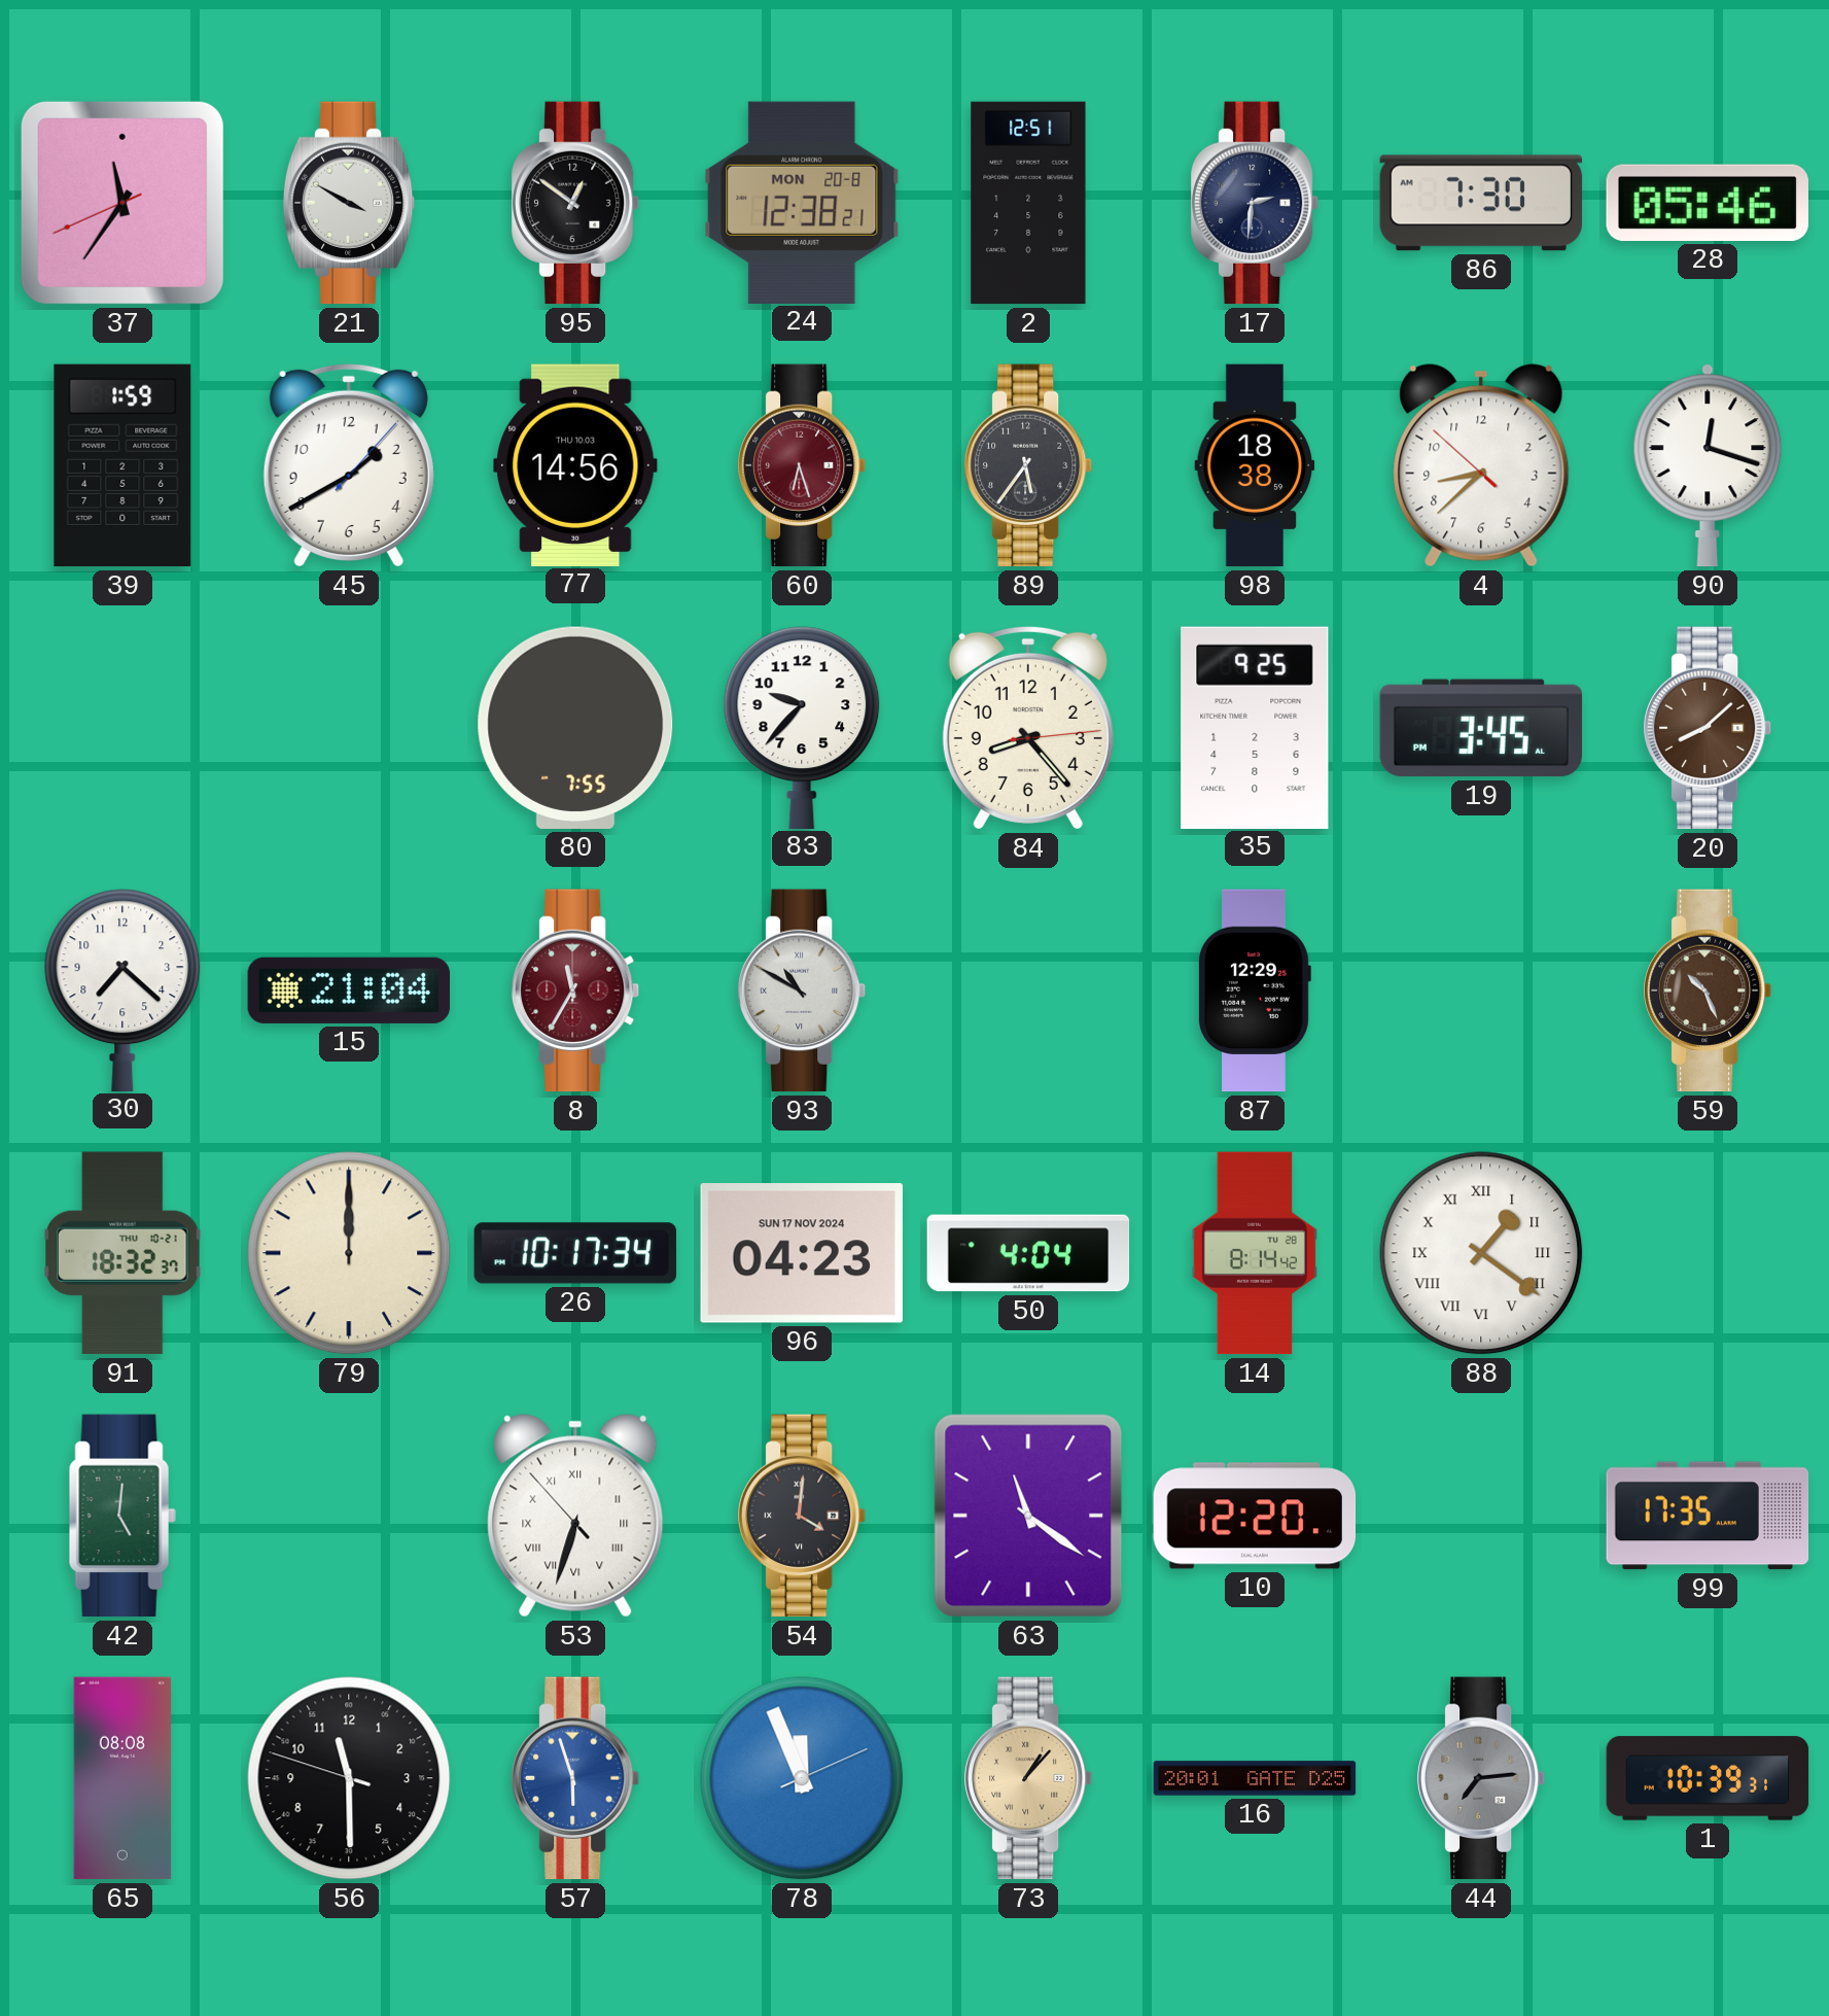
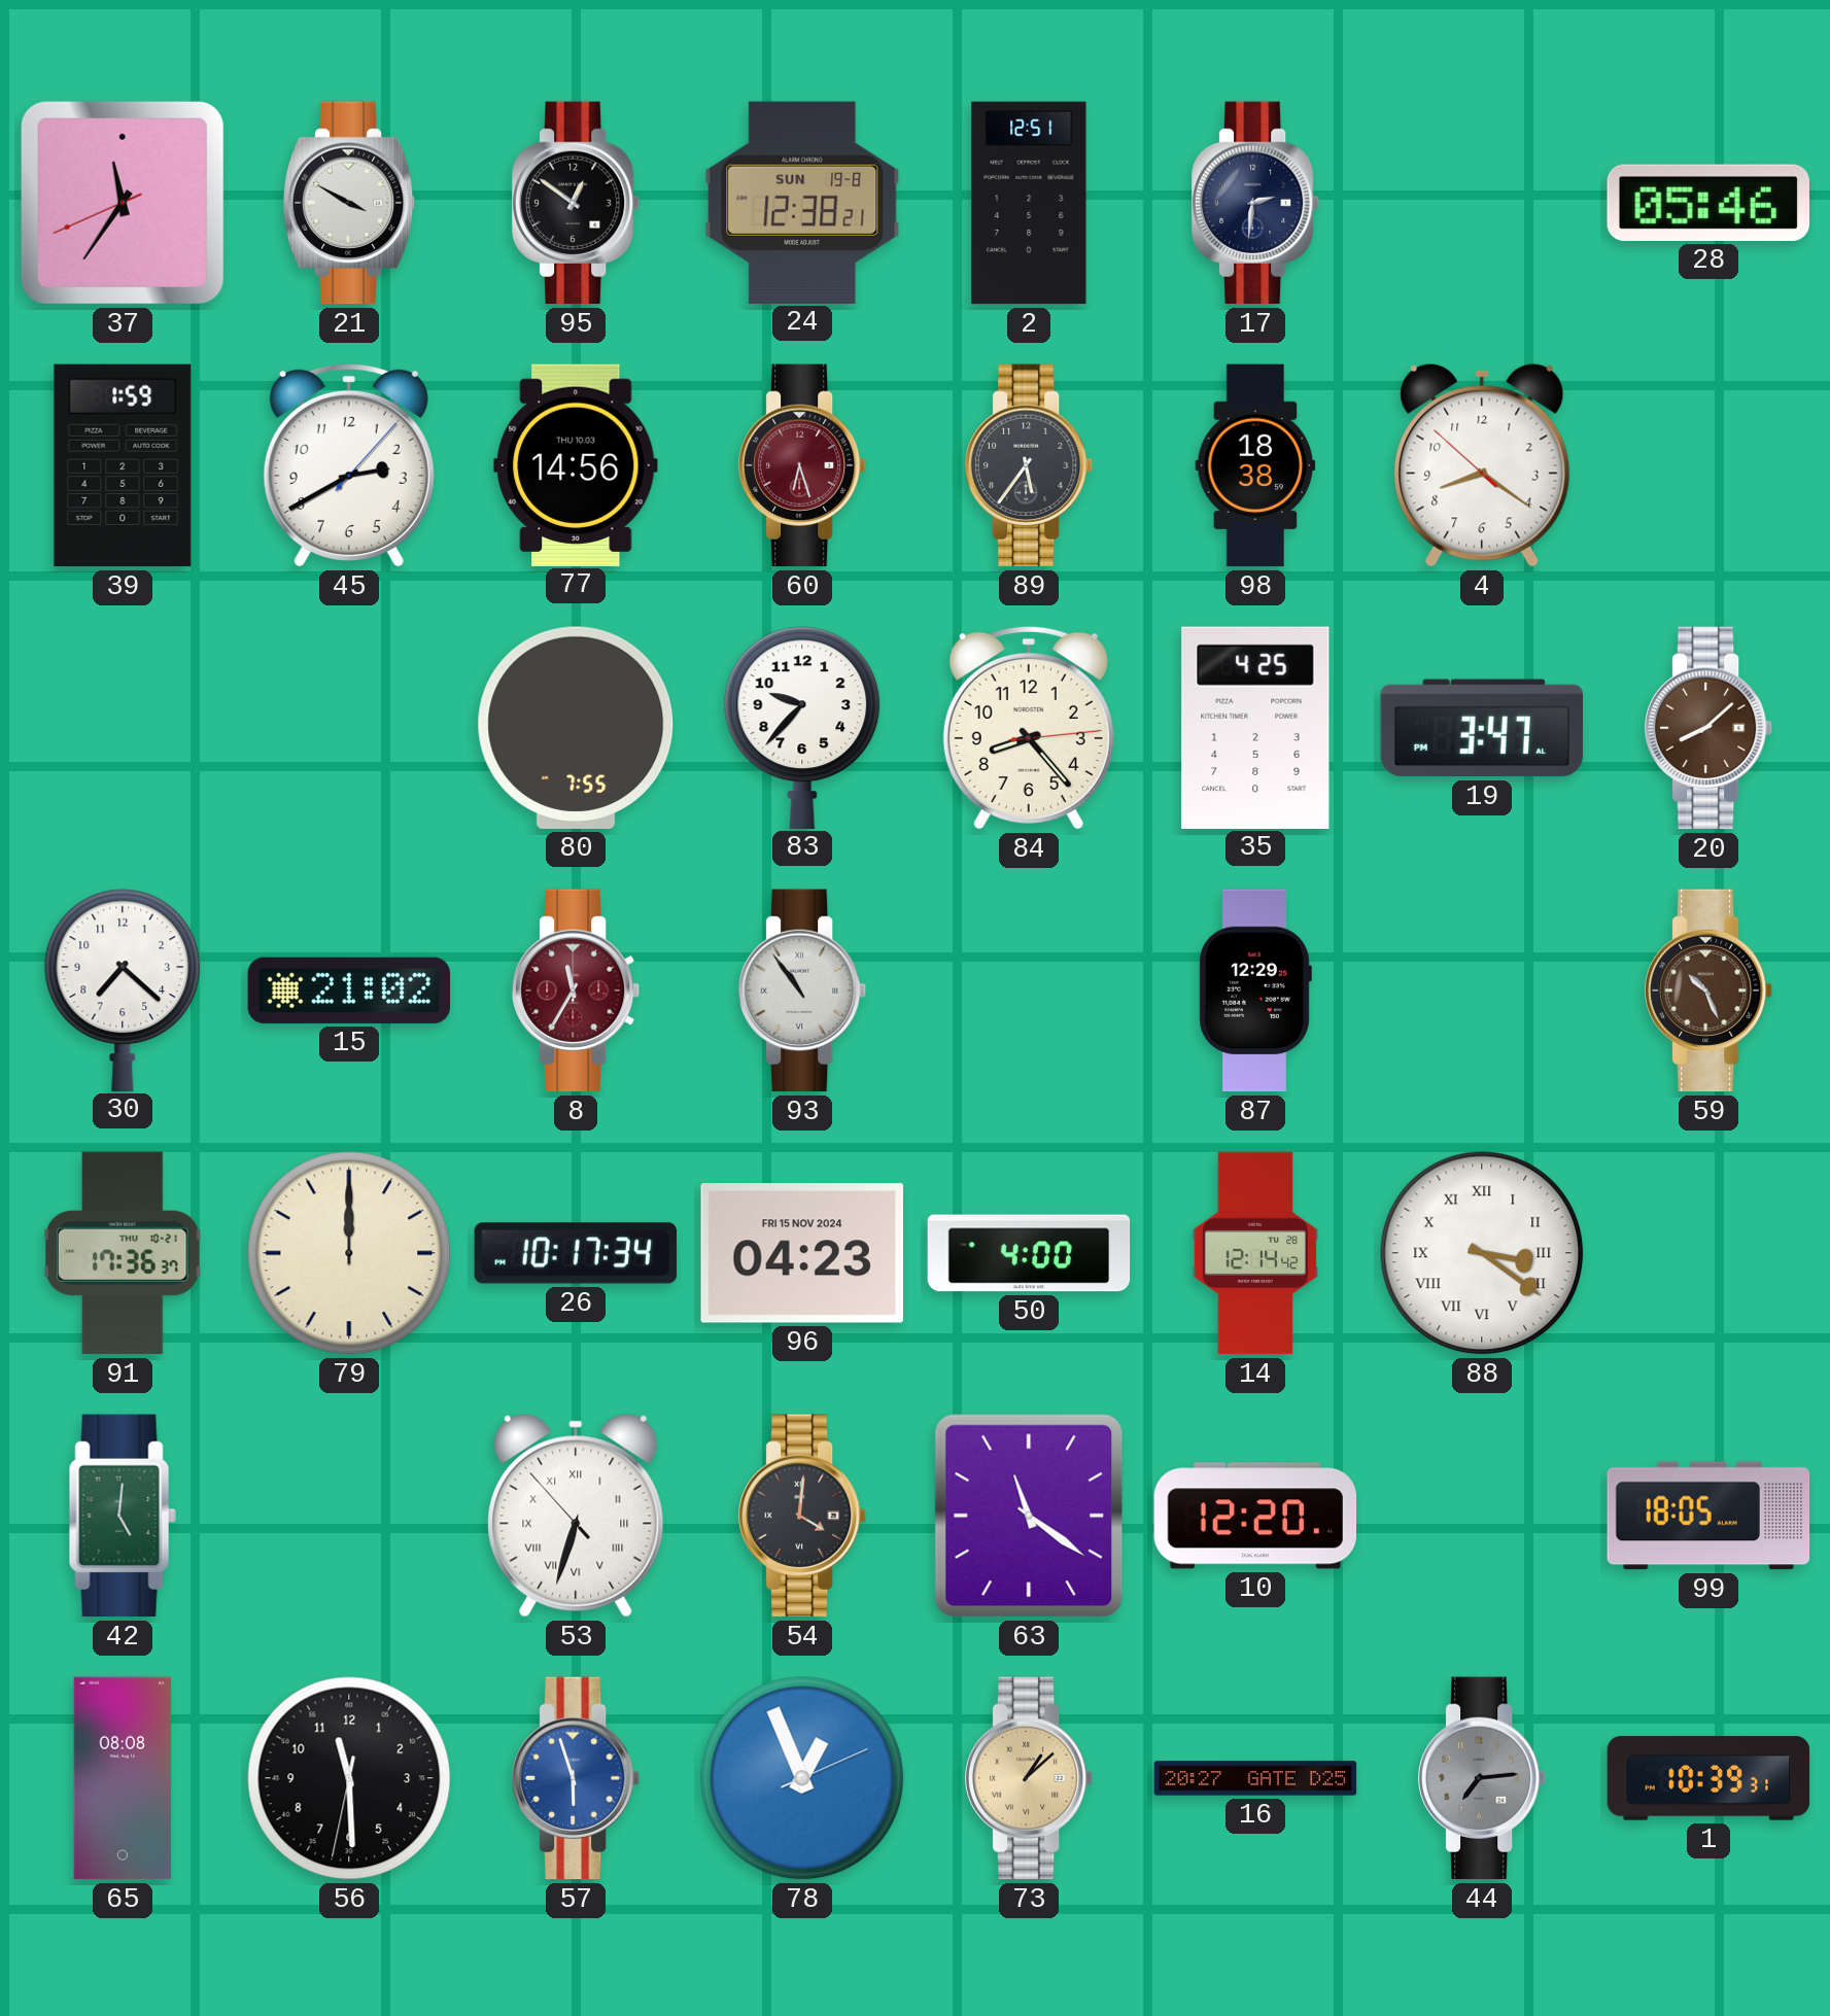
24 date: MON 20-8 -> SUN 19-8
86: 7:30 -> none
45: 1:40 -> 2:40
4: 8:37 -> 8:20
90: 12:18 -> none
35: 9:25 -> 4:25
19: 3:45 -> 3:47
15: 21:04 -> 21:02
93: 10:50 -> 10:54
91: 18:32 -> 17:36
96 date: SUN 17 NOV 2024 -> FRI 15 NOV 2024
50: 4:04 -> 4:00
14: 8:14 -> 12:14
88: 1:21 -> 3:21
99: 17:35 -> 18:05
56: 11:29:48 -> 11:29:32
78: 11:56 -> 12:56
73: 1:07 -> 1:08
16: 20:01 -> 20:27
